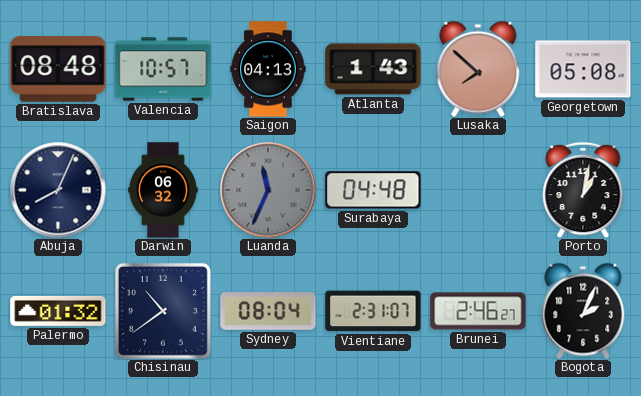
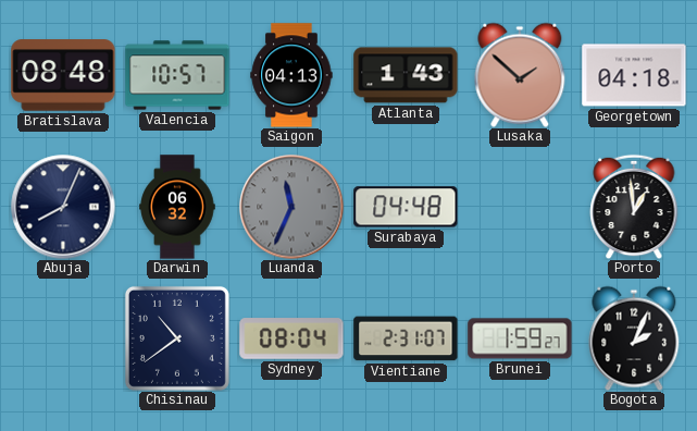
Lusaka: 7:52 -> 1:52
Georgetown: 05:08 -> 04:18
Porto: 1:02 -> 12:59
Palermo: 01:32 -> none
Brunei: 2:46 -> 1:59
